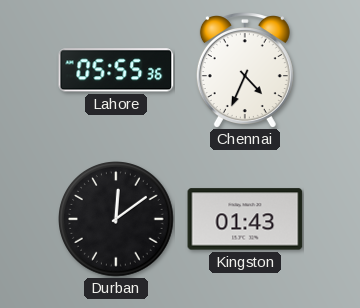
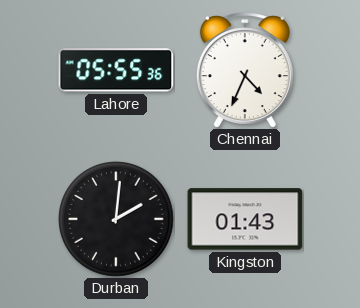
Durban: 12:09 -> 2:01
